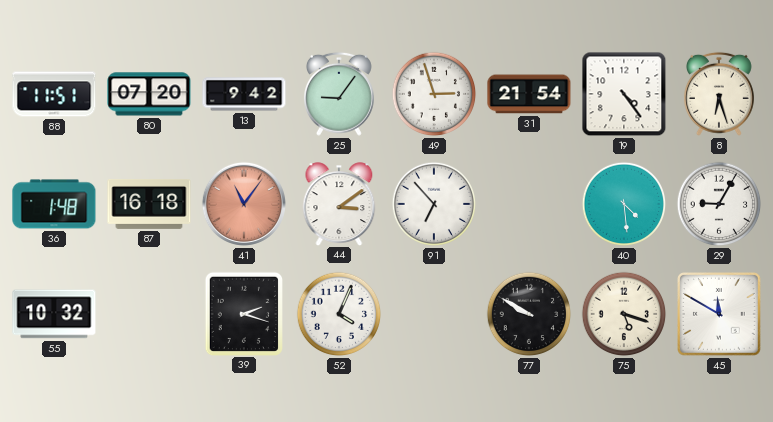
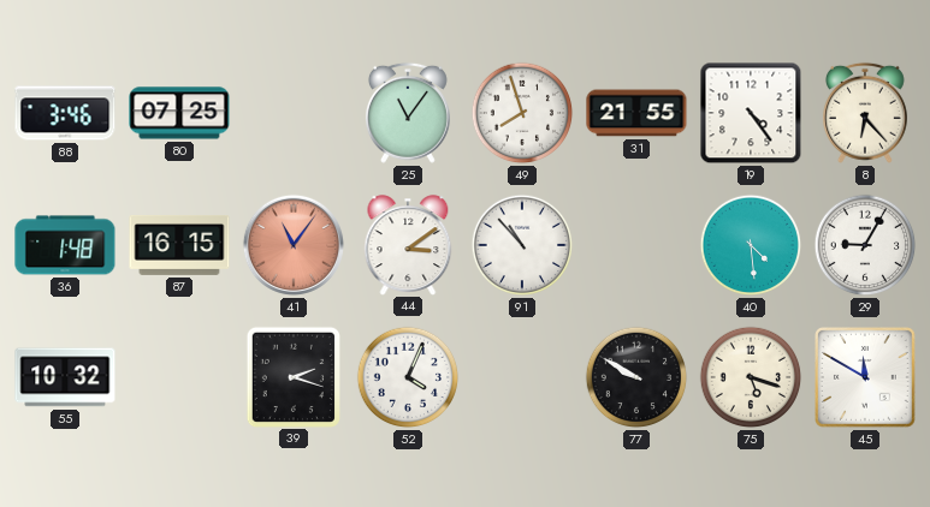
88: 11:51 -> 3:46
80: 07:20 -> 07:25
13: 9:42 -> none
25: 9:06 -> 11:06
49: 2:57 -> 7:57
31: 21:54 -> 21:55
8: 6:27 -> 6:23
87: 16:18 -> 16:15
91: 6:53 -> 10:53
